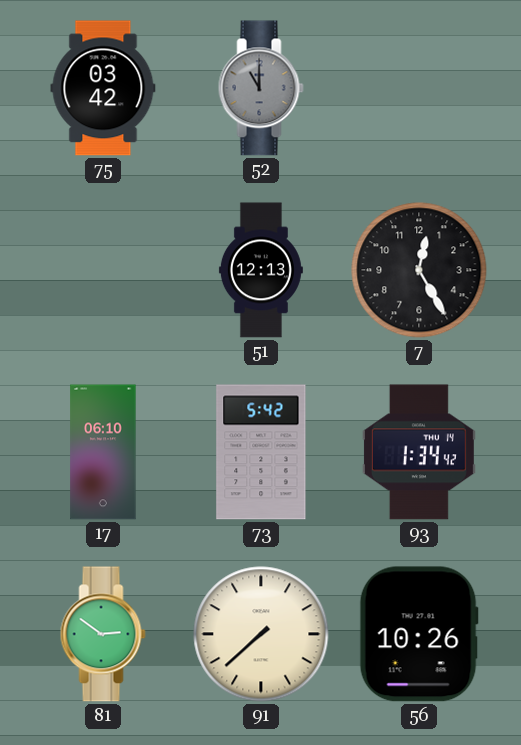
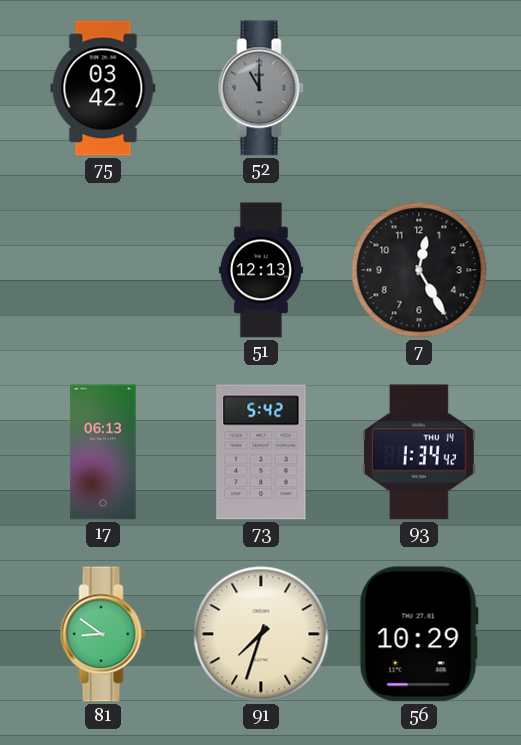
17: 06:10 -> 06:13
81: 2:51 -> 8:51
91: 7:38 -> 7:33
56: 10:26 -> 10:29
